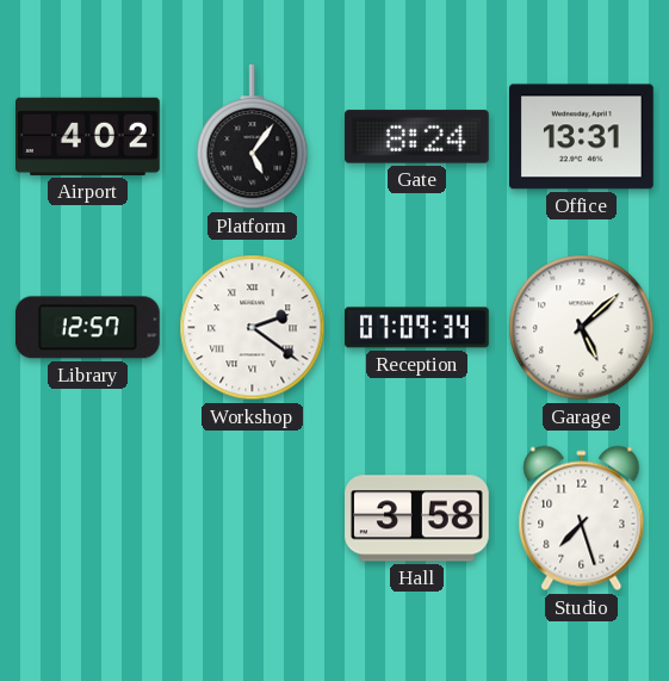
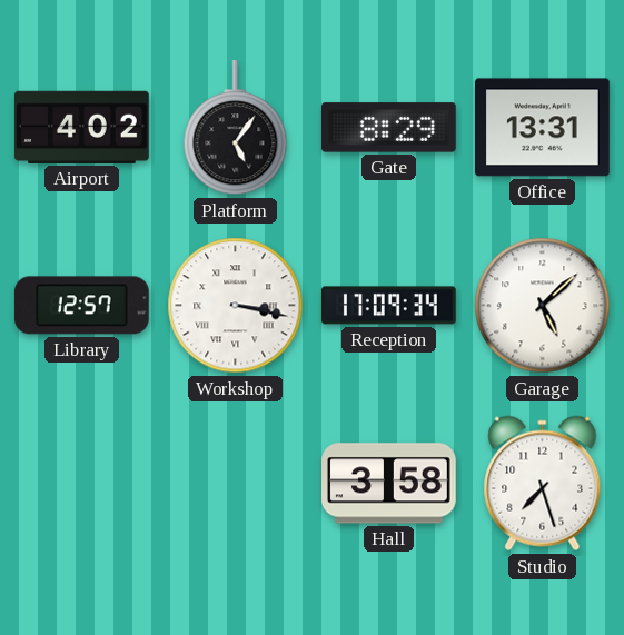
Gate: 8:24 -> 8:29
Workshop: 2:21 -> 3:17
Reception: 07:09 -> 17:09
